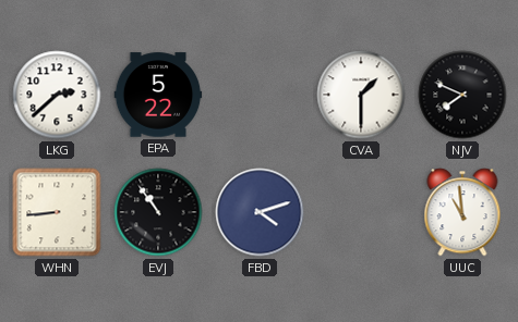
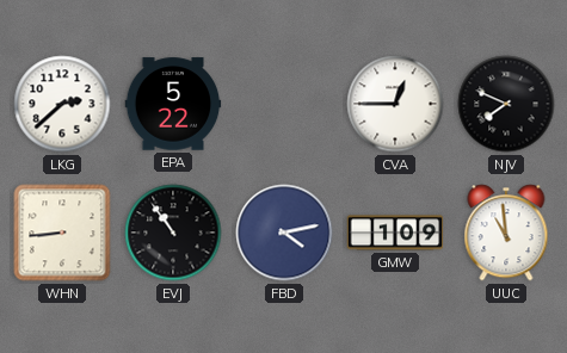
CVA: 1:30 -> 12:45
FBD: 4:12 -> 4:13
GMW: none -> 1:09
